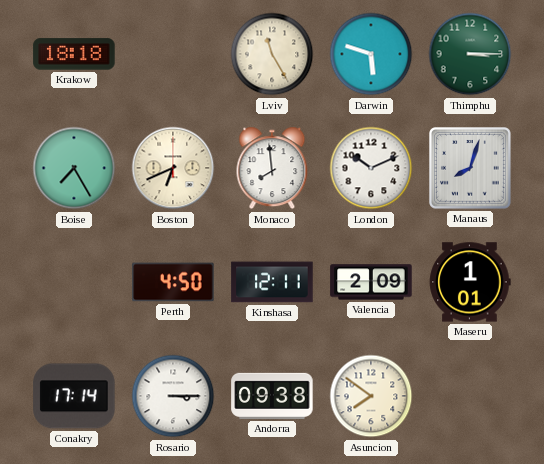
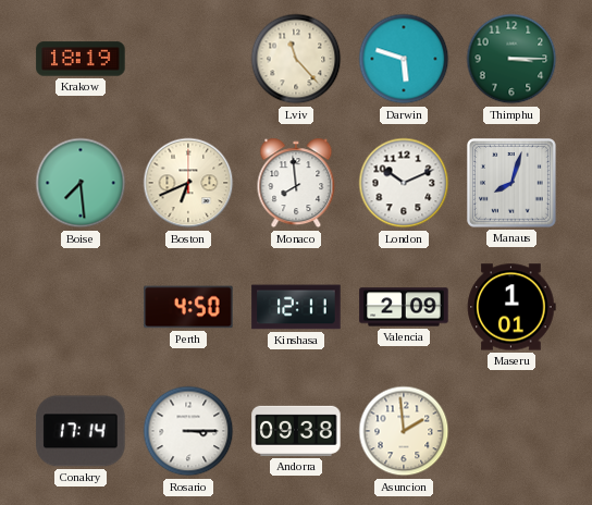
Krakow: 18:18 -> 18:19
Lviv: 11:25 -> 11:23
Boise: 7:25 -> 7:29
Asuncion: 7:51 -> 1:59
